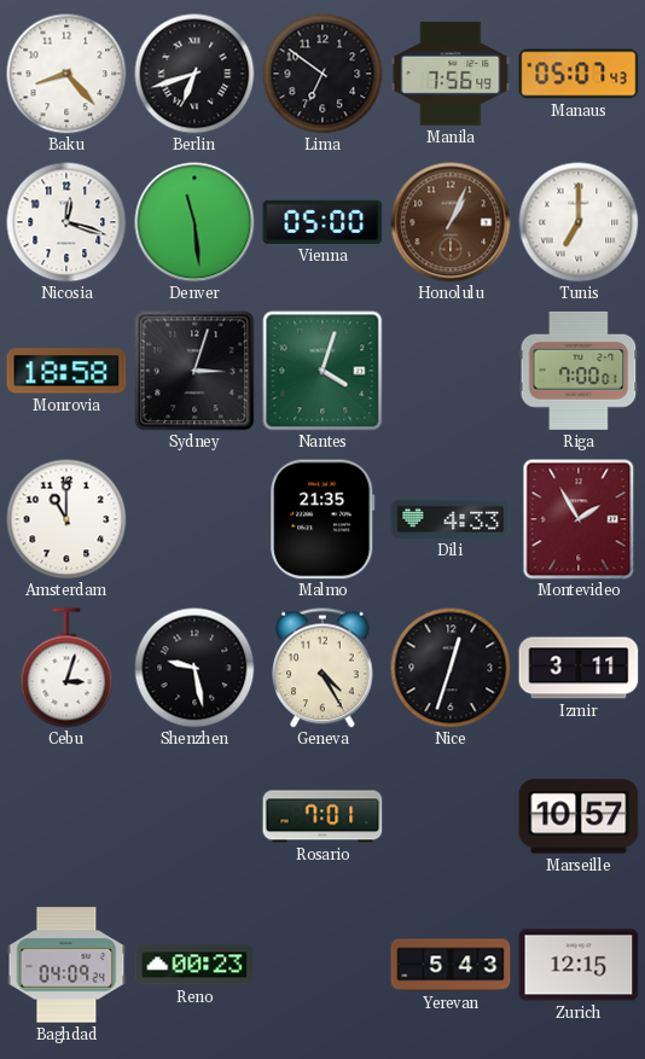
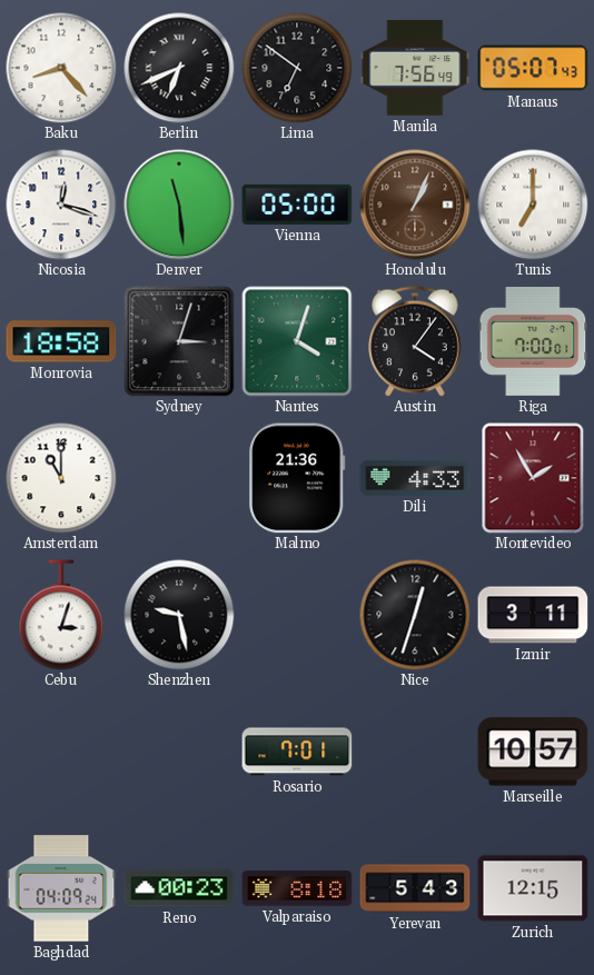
Berlin: 6:42 -> 6:41
Austin: none -> 4:06
Malmo: 21:35 -> 21:36
Geneva: 4:25 -> none
Valparaiso: none -> 8:18
